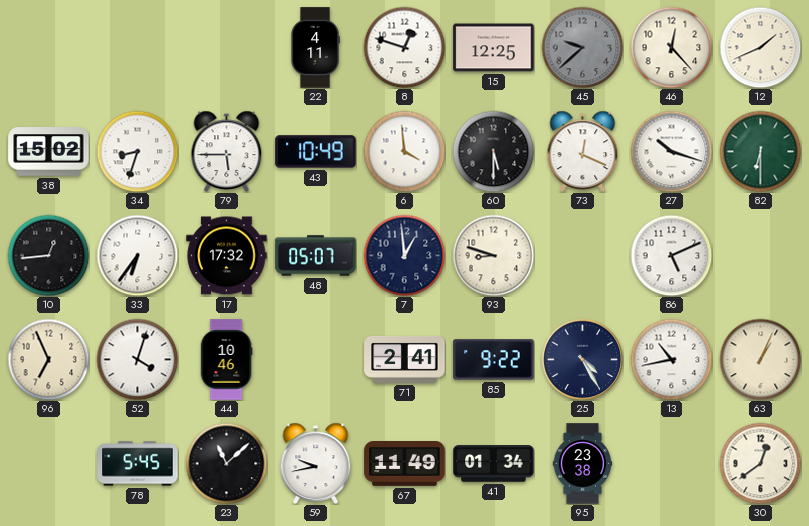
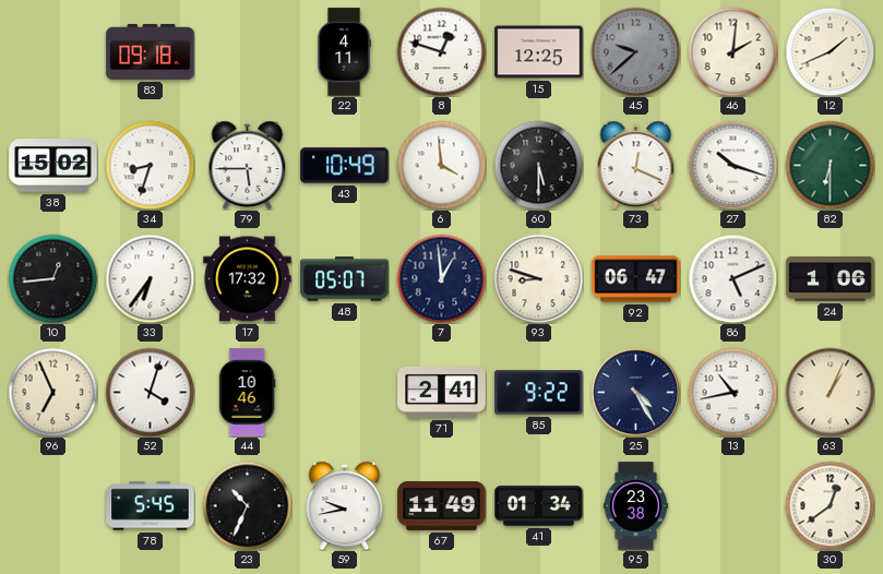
83: none -> 09:18
46: 12:23 -> 2:01
92: none -> 06:47
24: none -> 1:06
23: 11:08 -> 10:34
